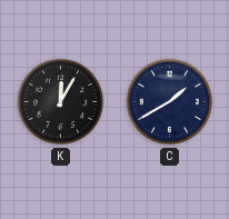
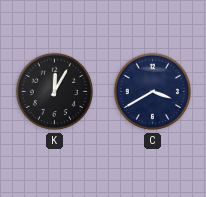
C: 1:40 -> 3:40
